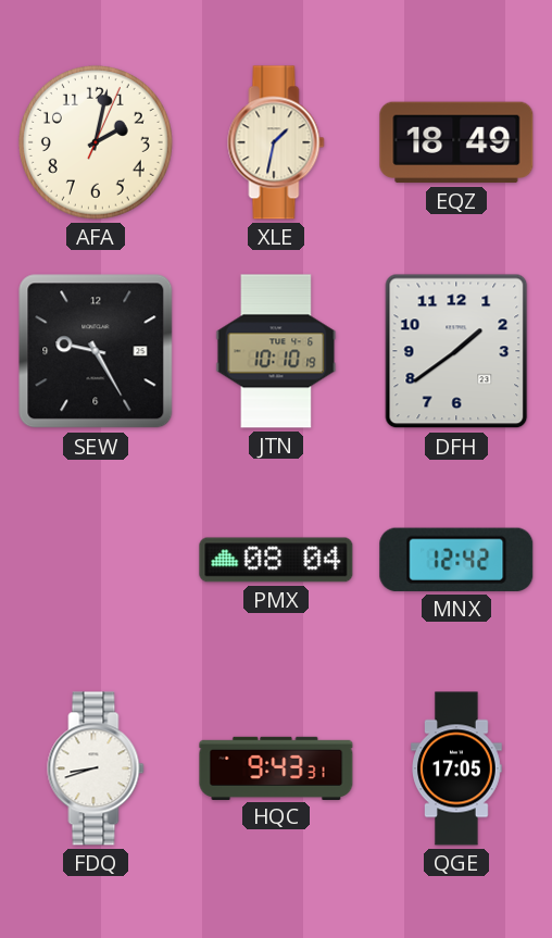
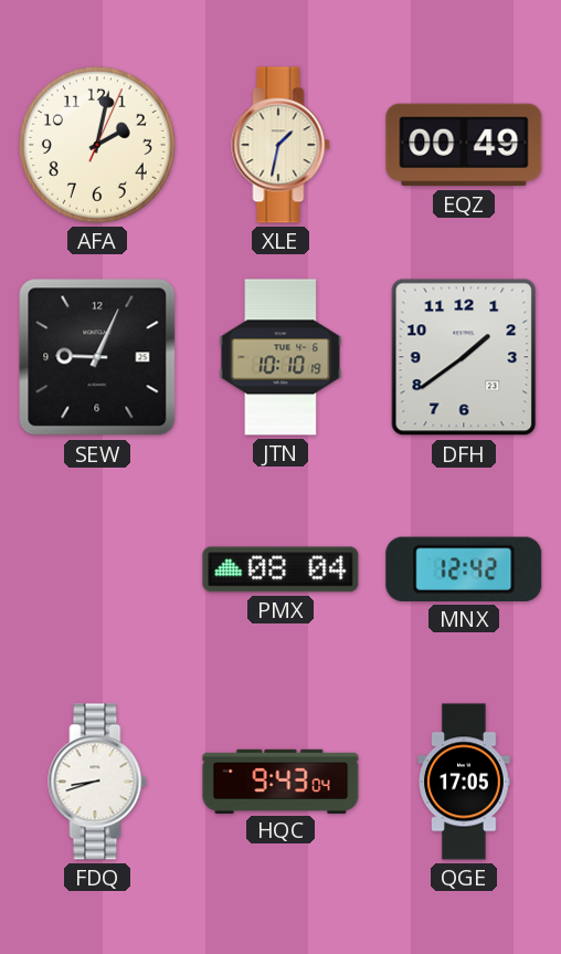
EQZ: 18:49 -> 00:49
SEW: 9:25 -> 9:04
HQC: 9:43:31 -> 9:43:04
